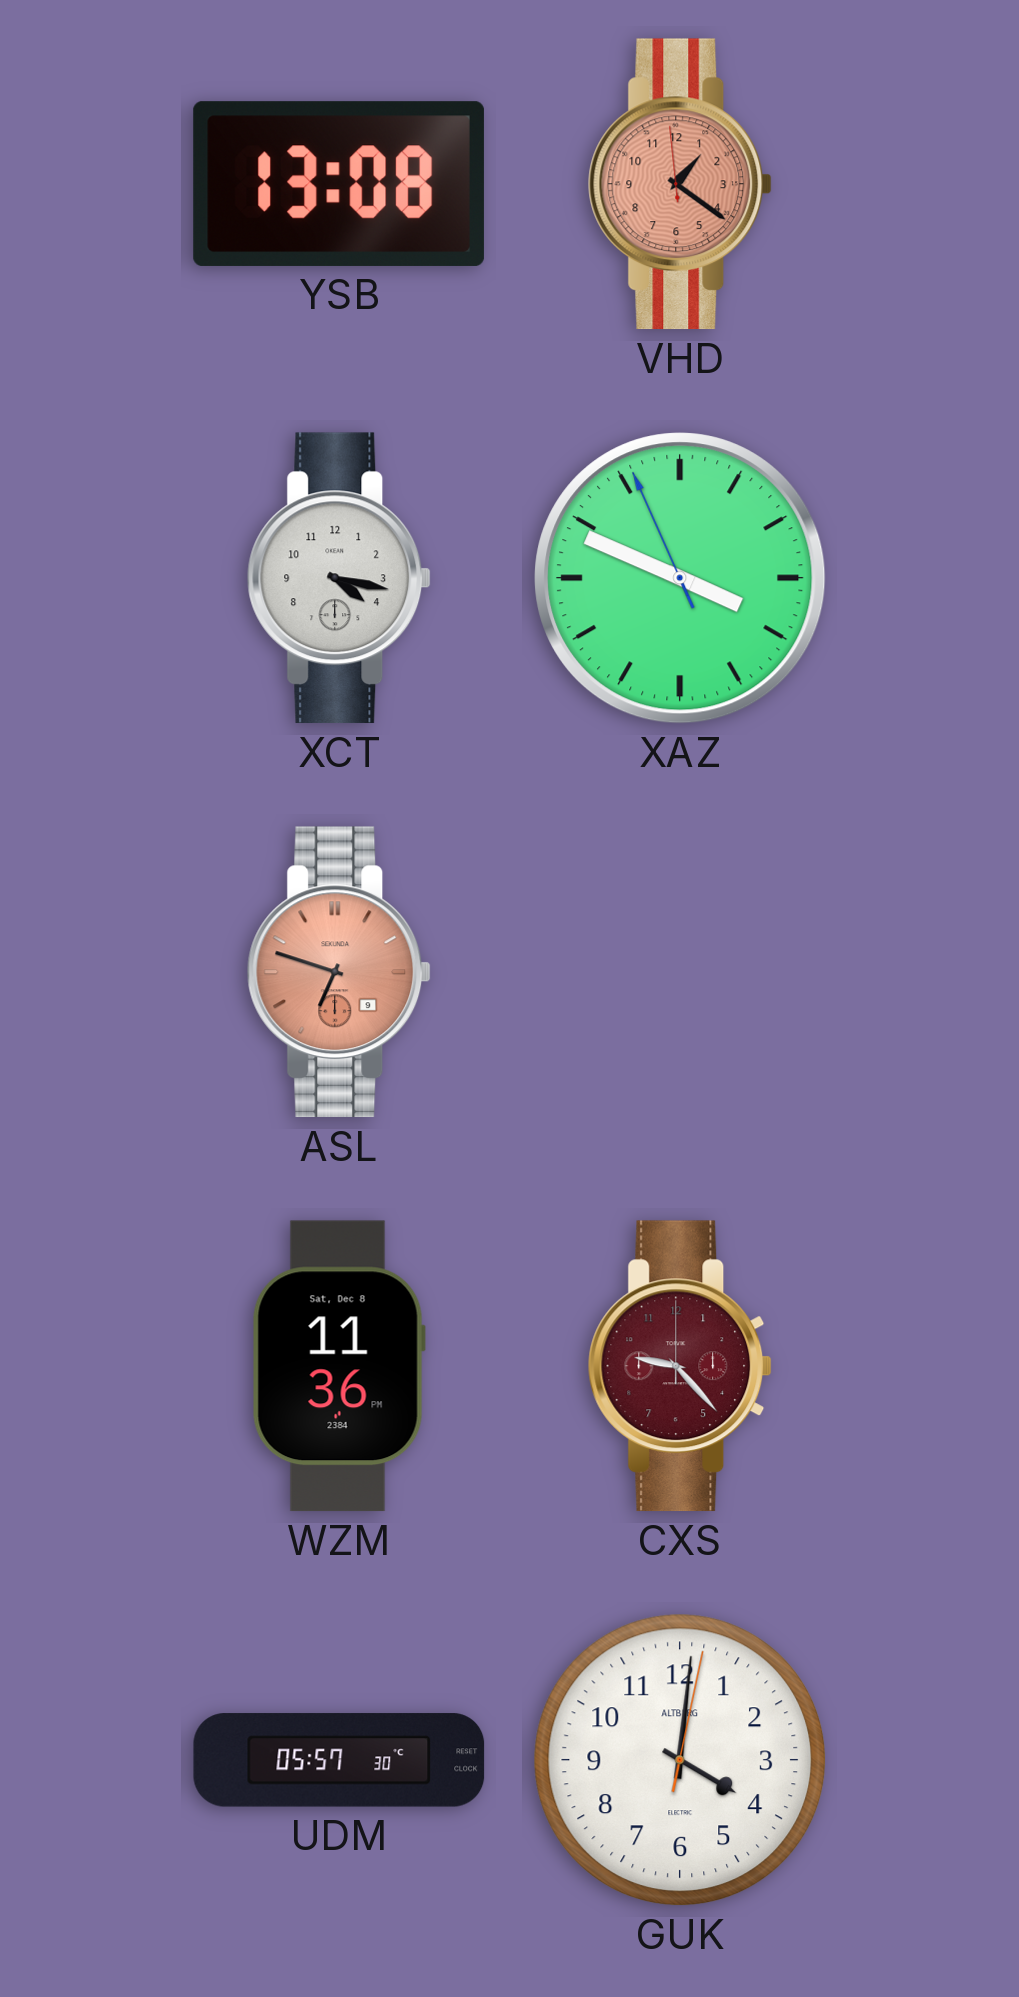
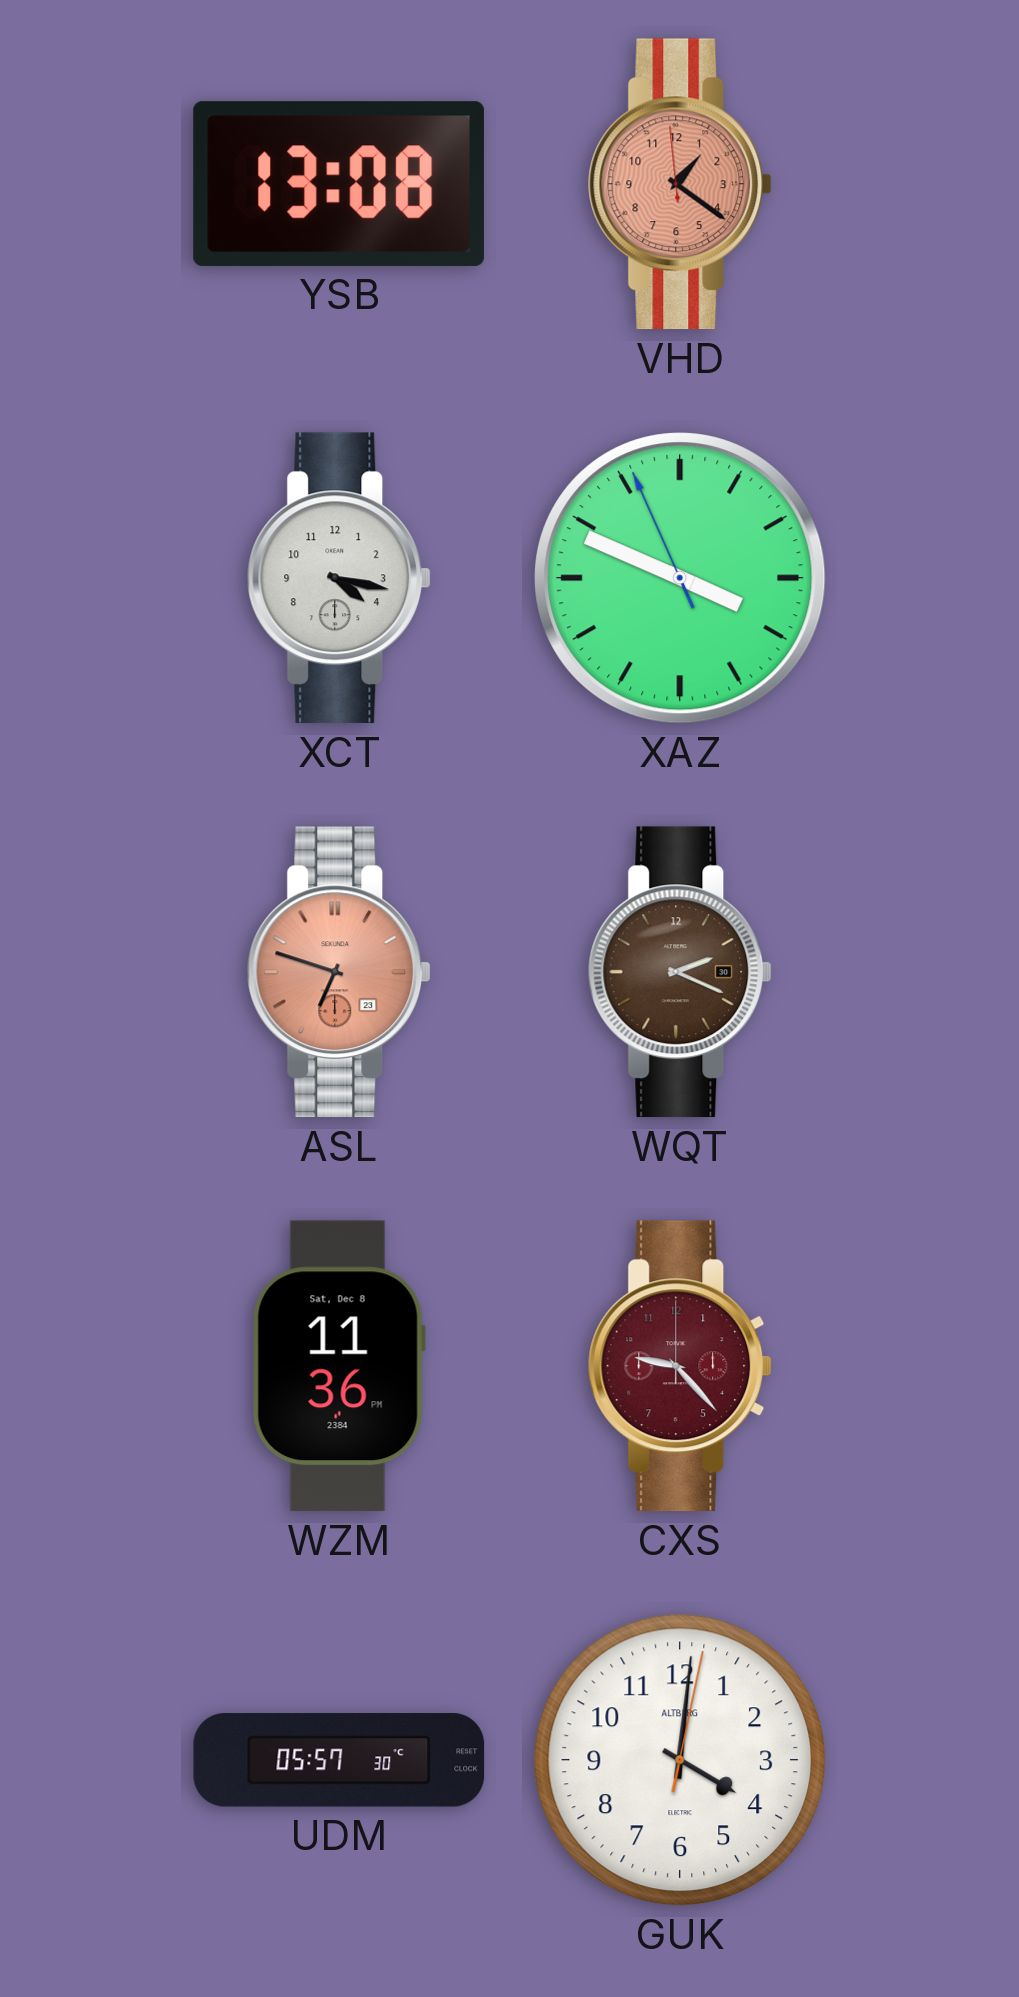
ASL date: 9 -> 23
WQT: none -> 2:19
